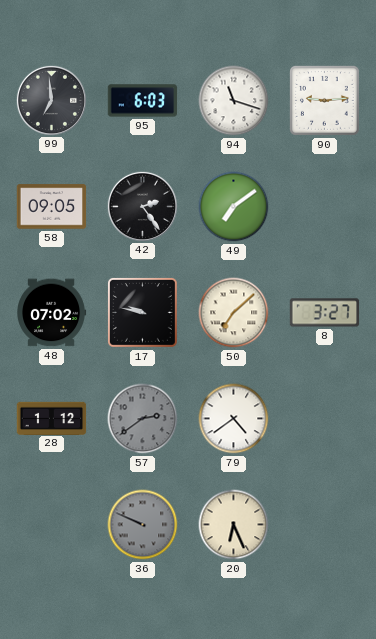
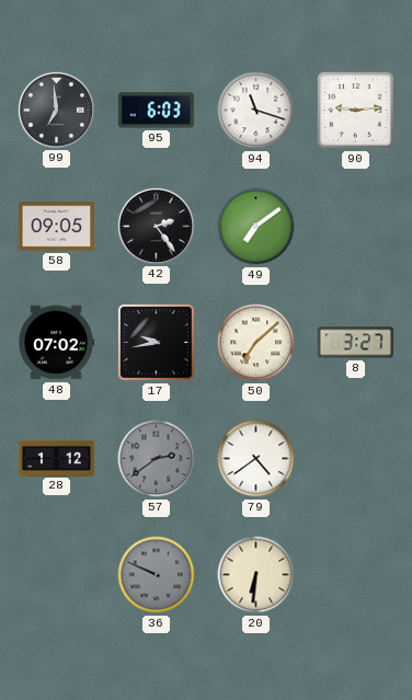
17: 9:47 -> 9:43
20: 6:26 -> 6:31
